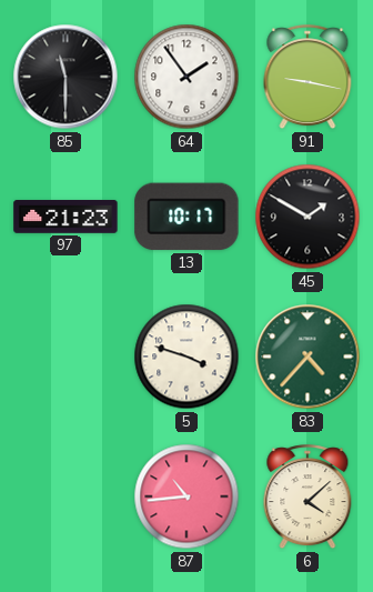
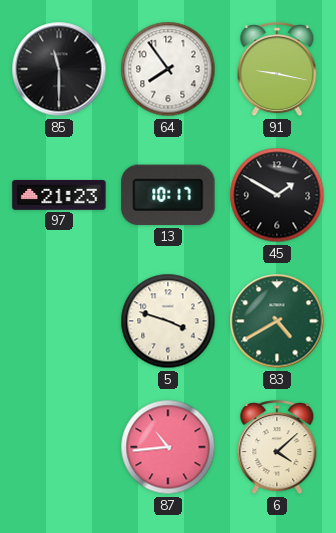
64: 1:54 -> 7:54
83: 4:37 -> 4:40
